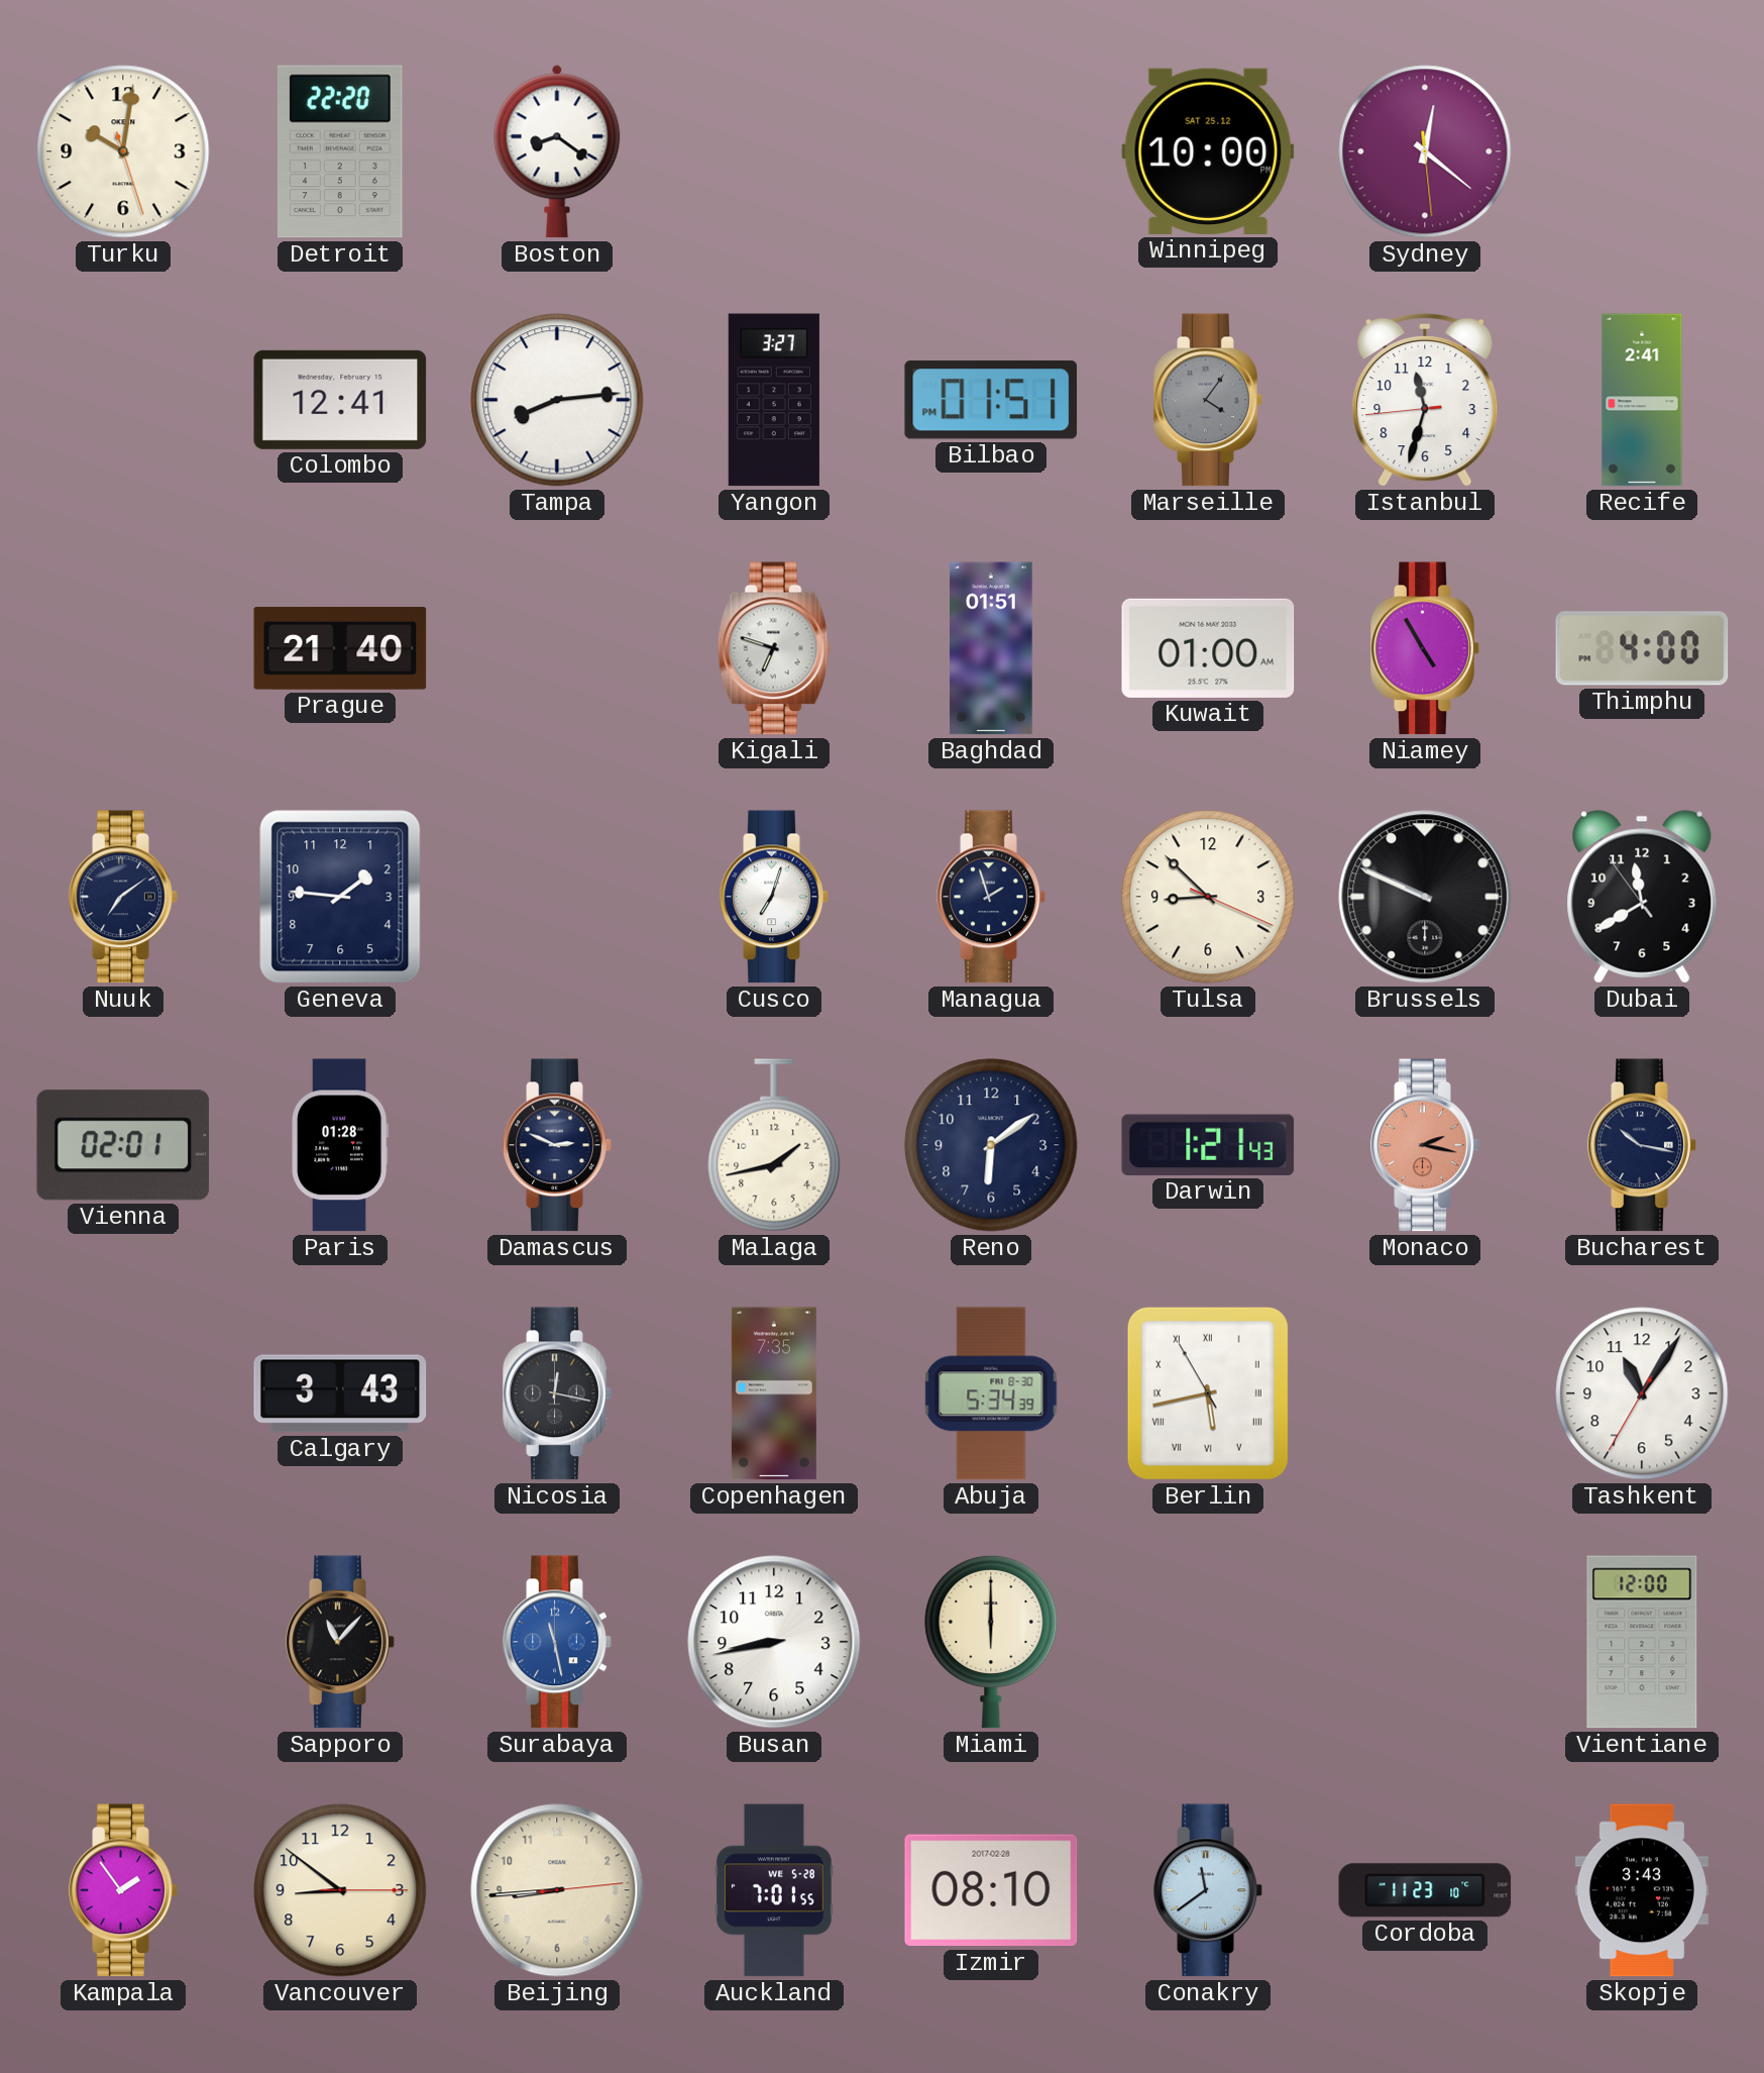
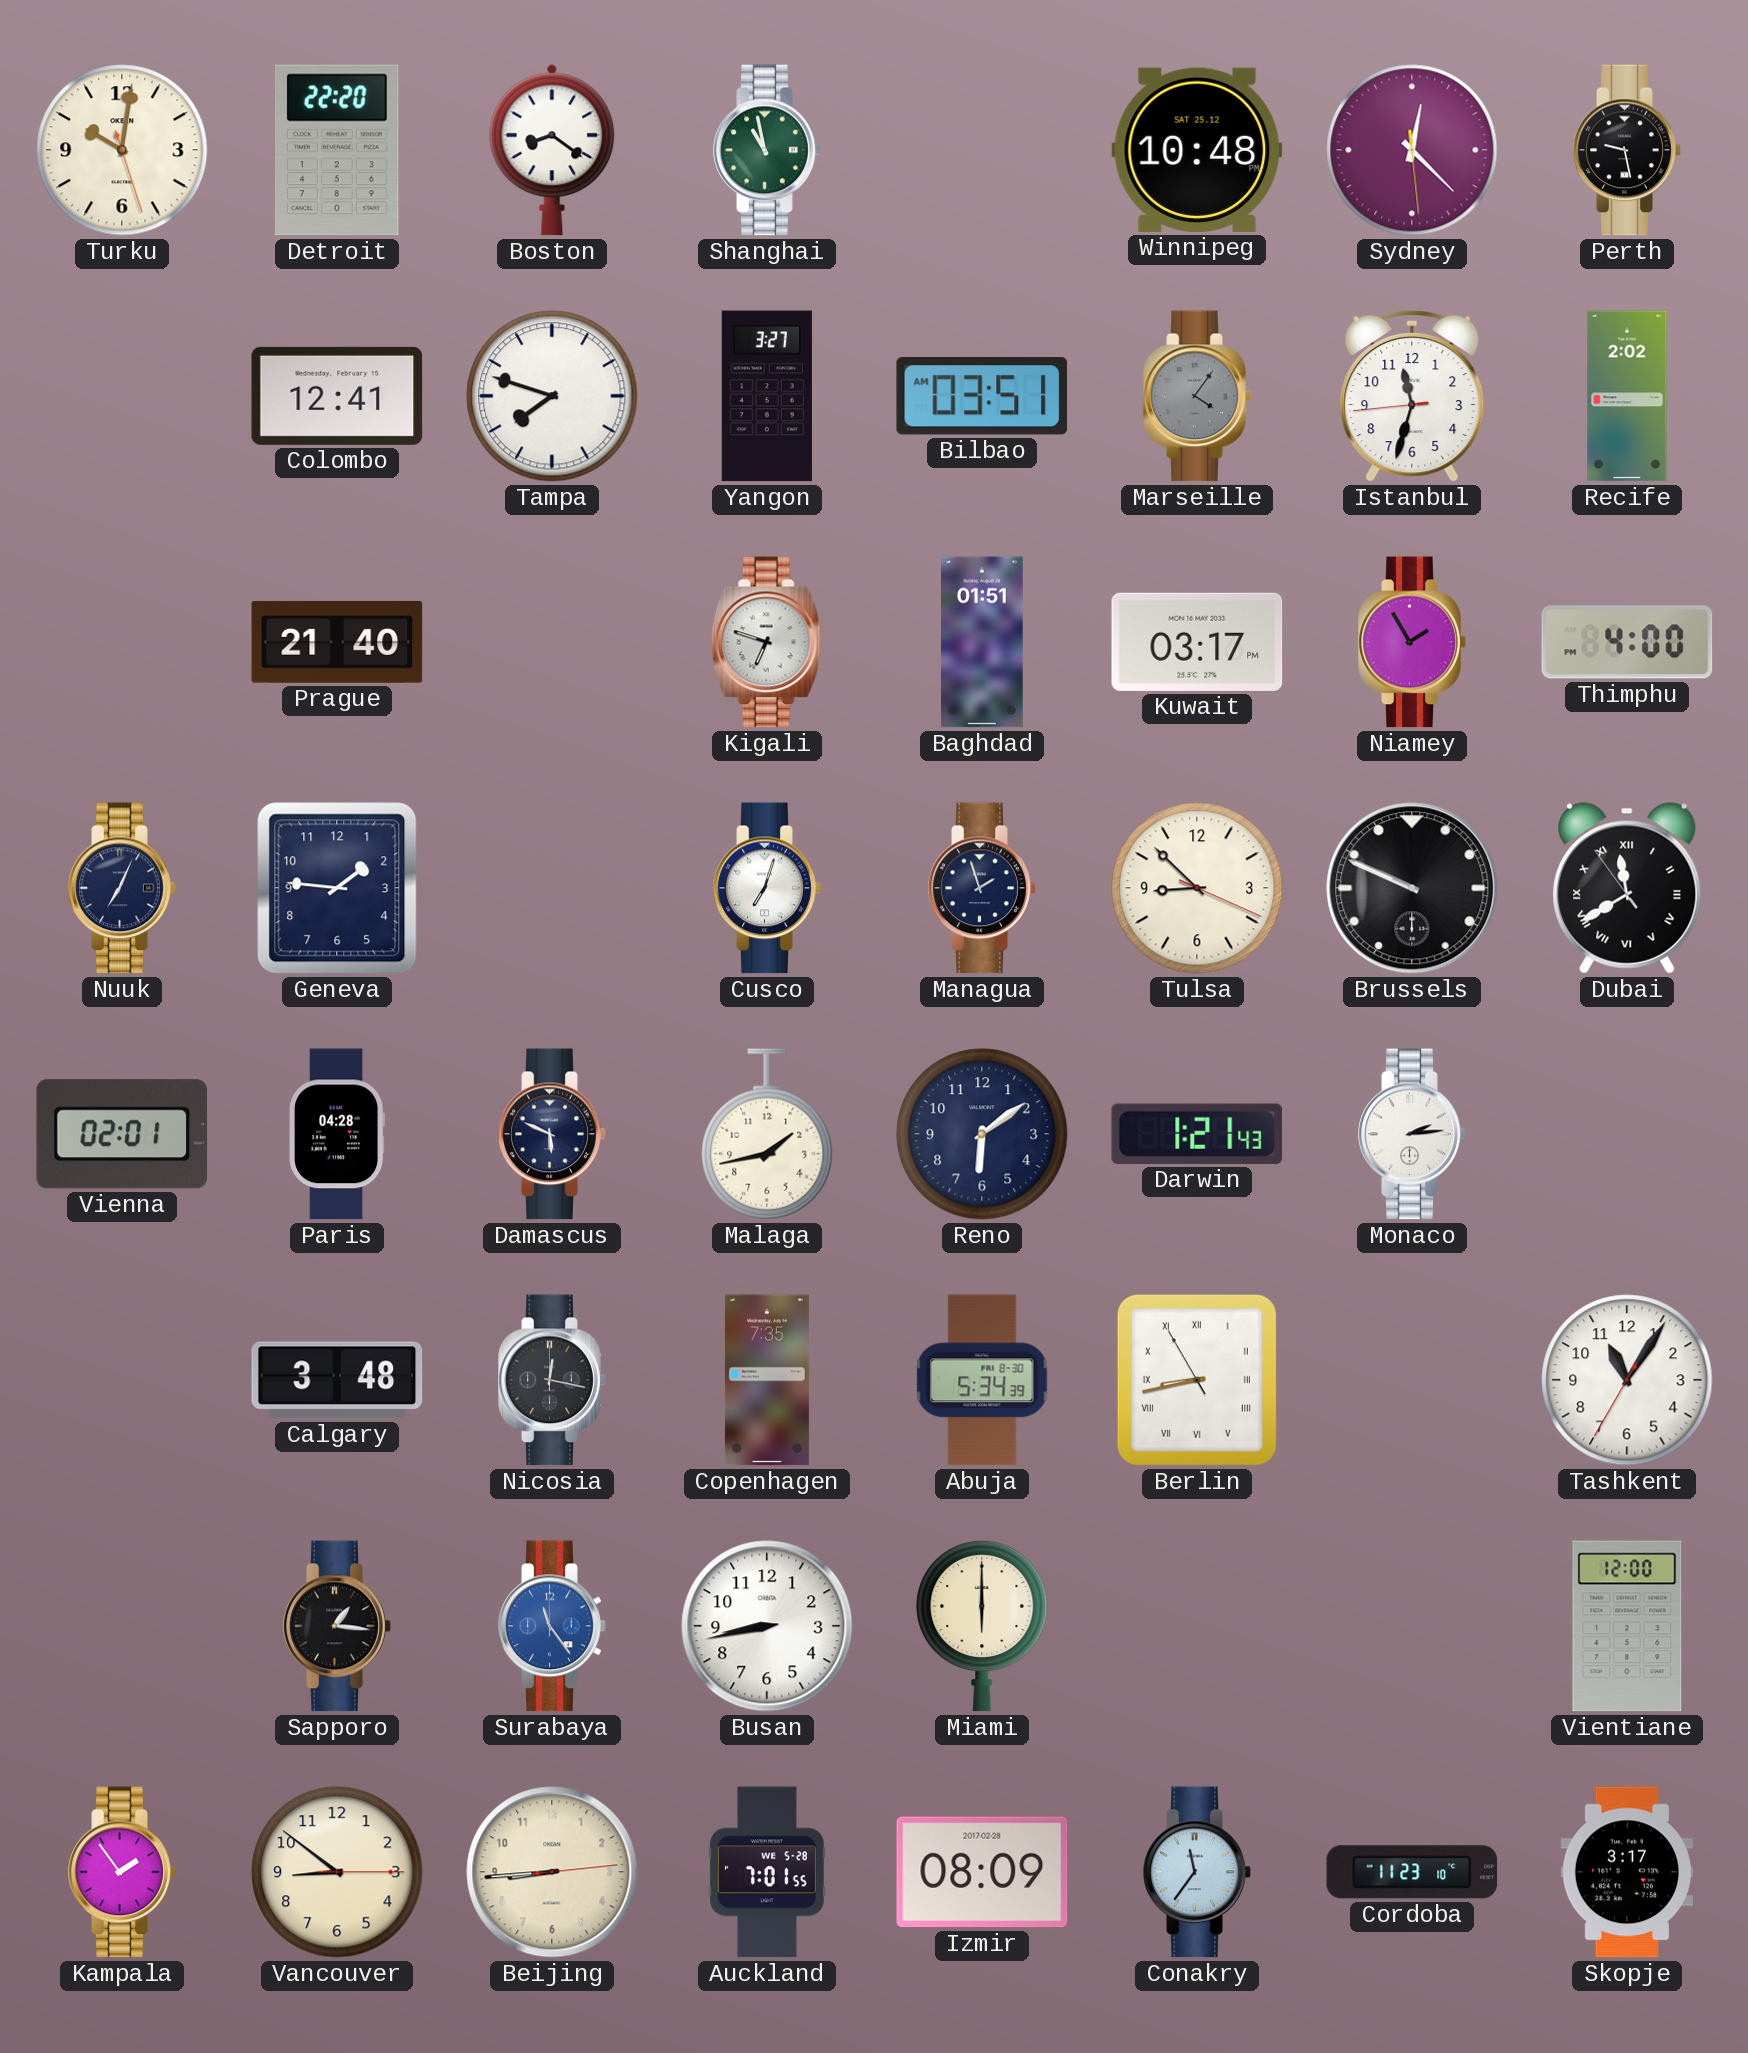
Shanghai: none -> 10:58
Winnipeg: 10:00 -> 10:48
Sydney: 12:21 -> 12:22
Perth: none -> 9:28
Tampa: 8:14 -> 7:48
Bilbao: 01:51 -> 03:51
Recife: 2:41 -> 2:02
Kuwait: 01:00 -> 03:17
Niamey: 4:55 -> 1:55
Nuuk: 7:09 -> 7:04
Dubai numerals: Arabic -> Roman
Paris: 01:28 -> 04:28
Damascus: 2:49 -> 5:49
Monaco: 2:17 -> 2:14
Monaco dial: salmon -> white
Bucharest: 10:17 -> none
Calgary: 3:43 -> 3:48
Berlin: 5:42 -> 8:42
Sapporo: 11:07 -> 1:16
Surabaya: 11:28 -> 11:24
Izmir: 08:10 -> 08:09
Conakry: 11:39 -> 11:36
Skopje: 3:43 -> 3:17
